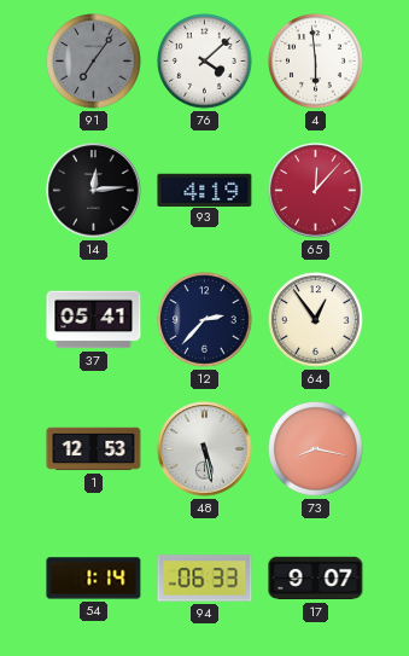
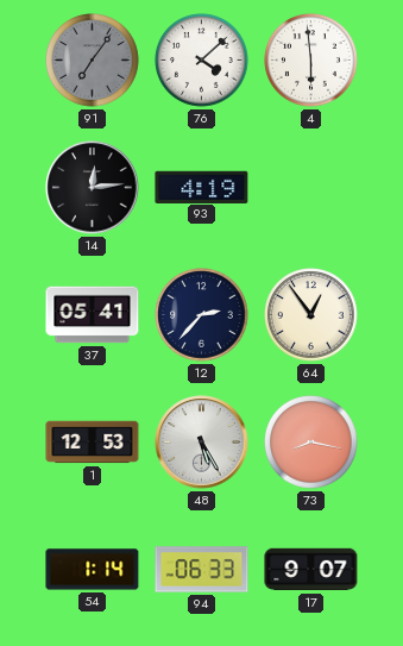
65: 12:07 -> none
48: 5:28 -> 5:25
